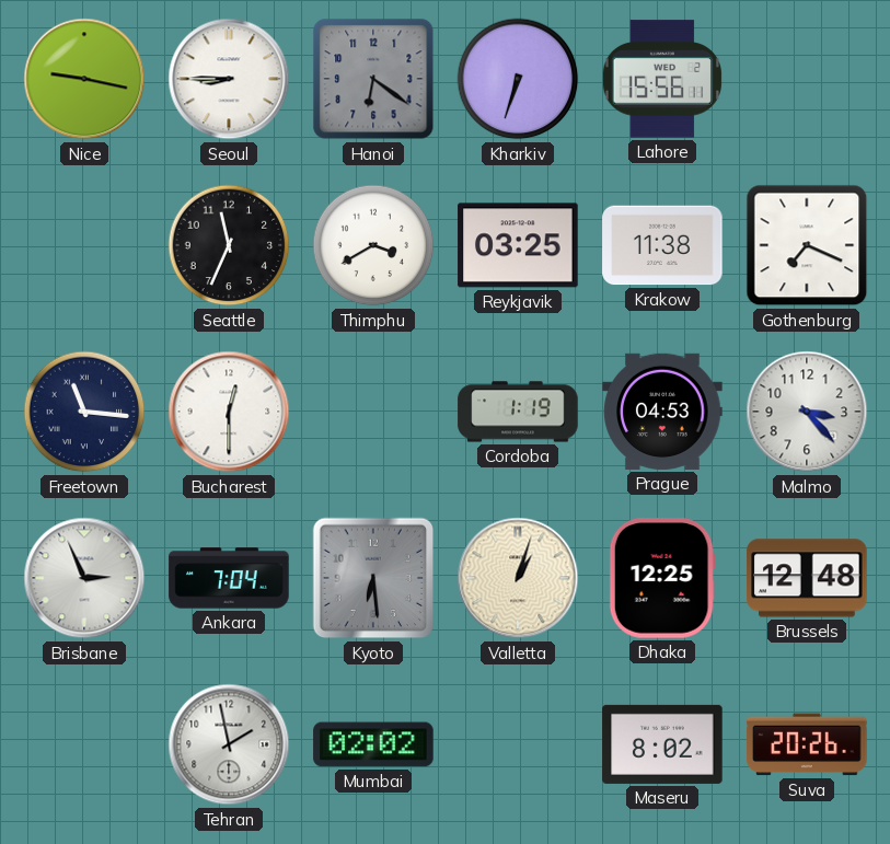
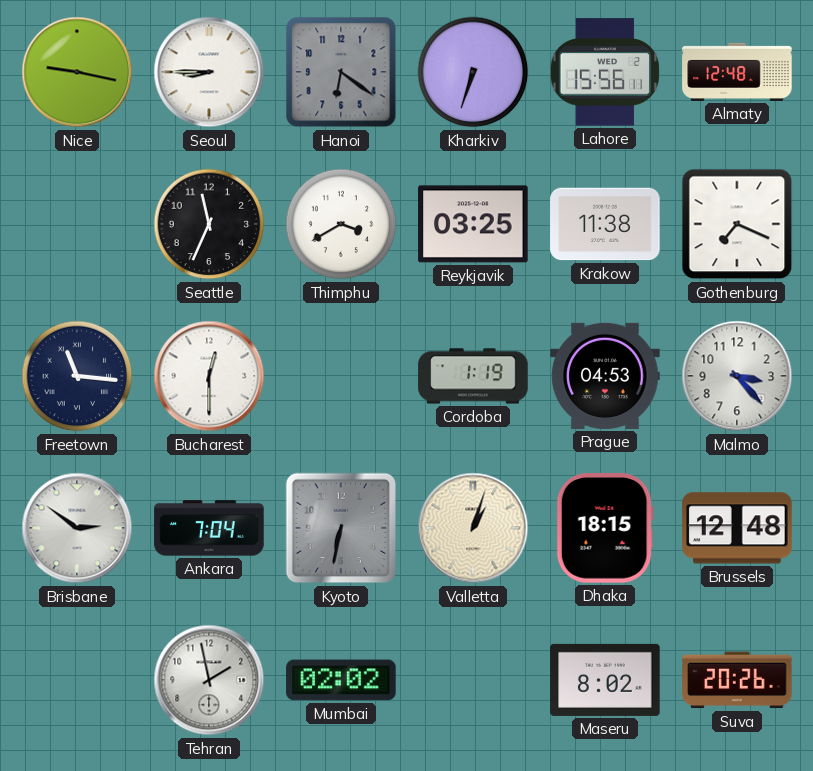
Almaty: none -> 12:48
Brisbane: 2:56 -> 2:51
Kyoto: 6:29 -> 6:32
Dhaka: 12:25 -> 18:15
